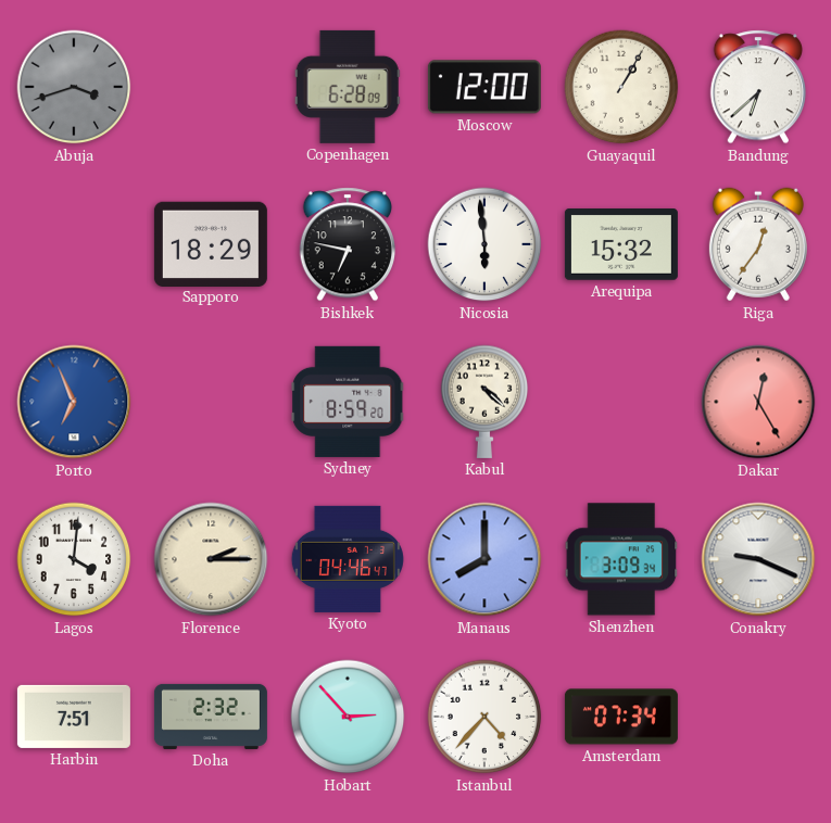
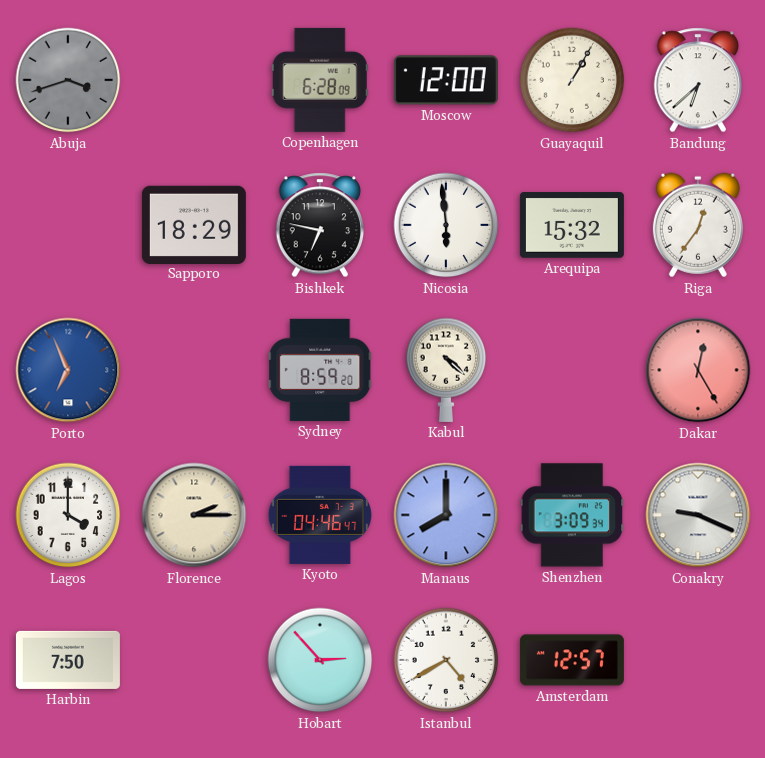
Lagos: 4:01 -> 4:00
Harbin: 7:51 -> 7:50
Doha: 2:32 -> none
Istanbul: 4:37 -> 4:40
Amsterdam: 07:34 -> 12:57
